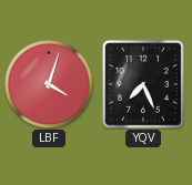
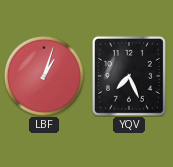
LBF: 4:03 -> 1:03
